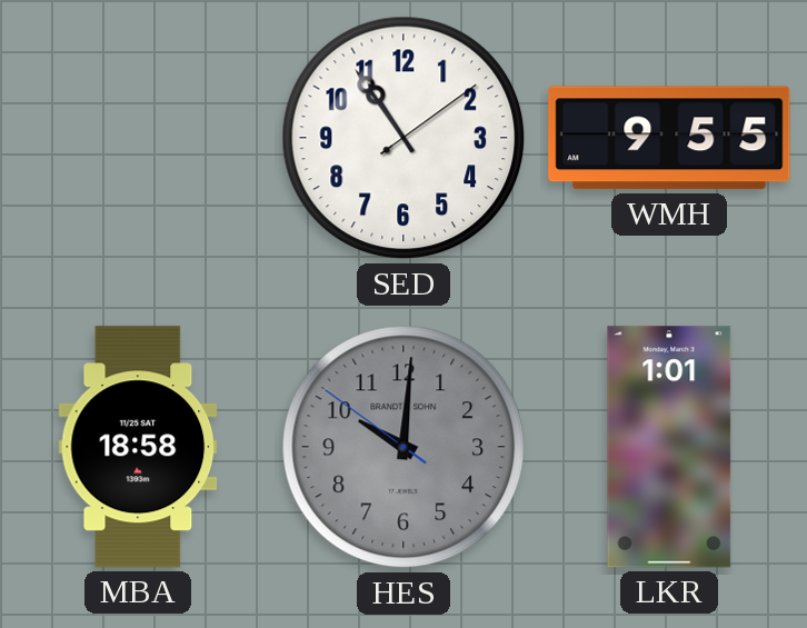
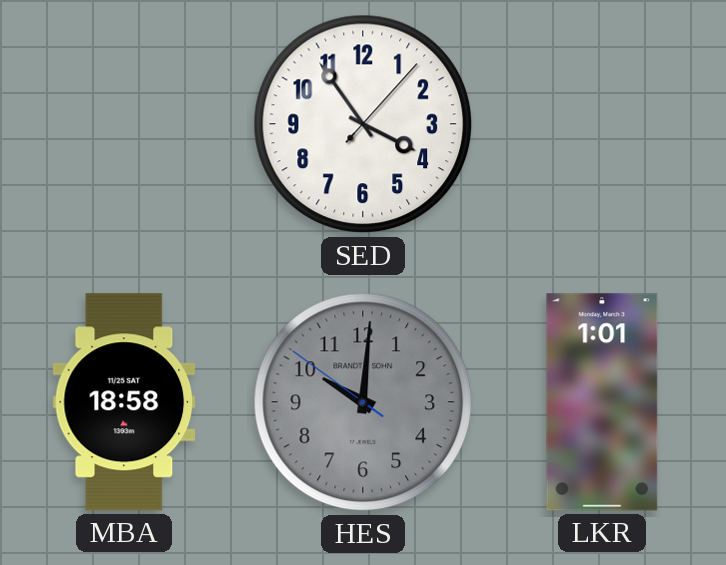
SED: 10:54 -> 3:54
WMH: 9:55 -> none
